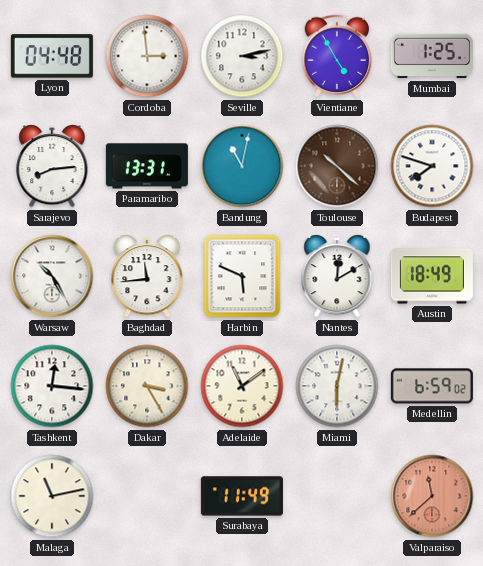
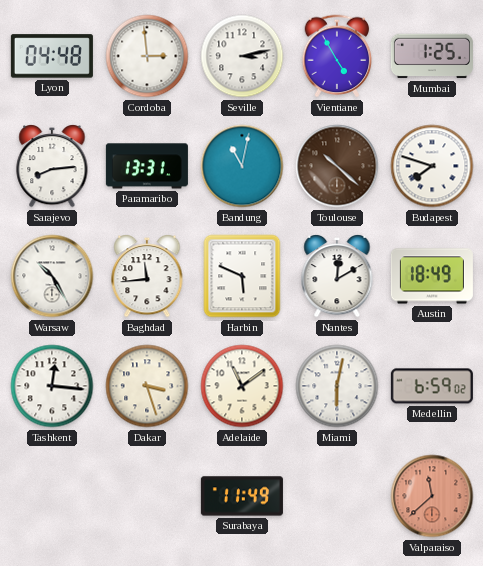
Dakar: 3:25 -> 3:27
Malaga: 11:13 -> none
